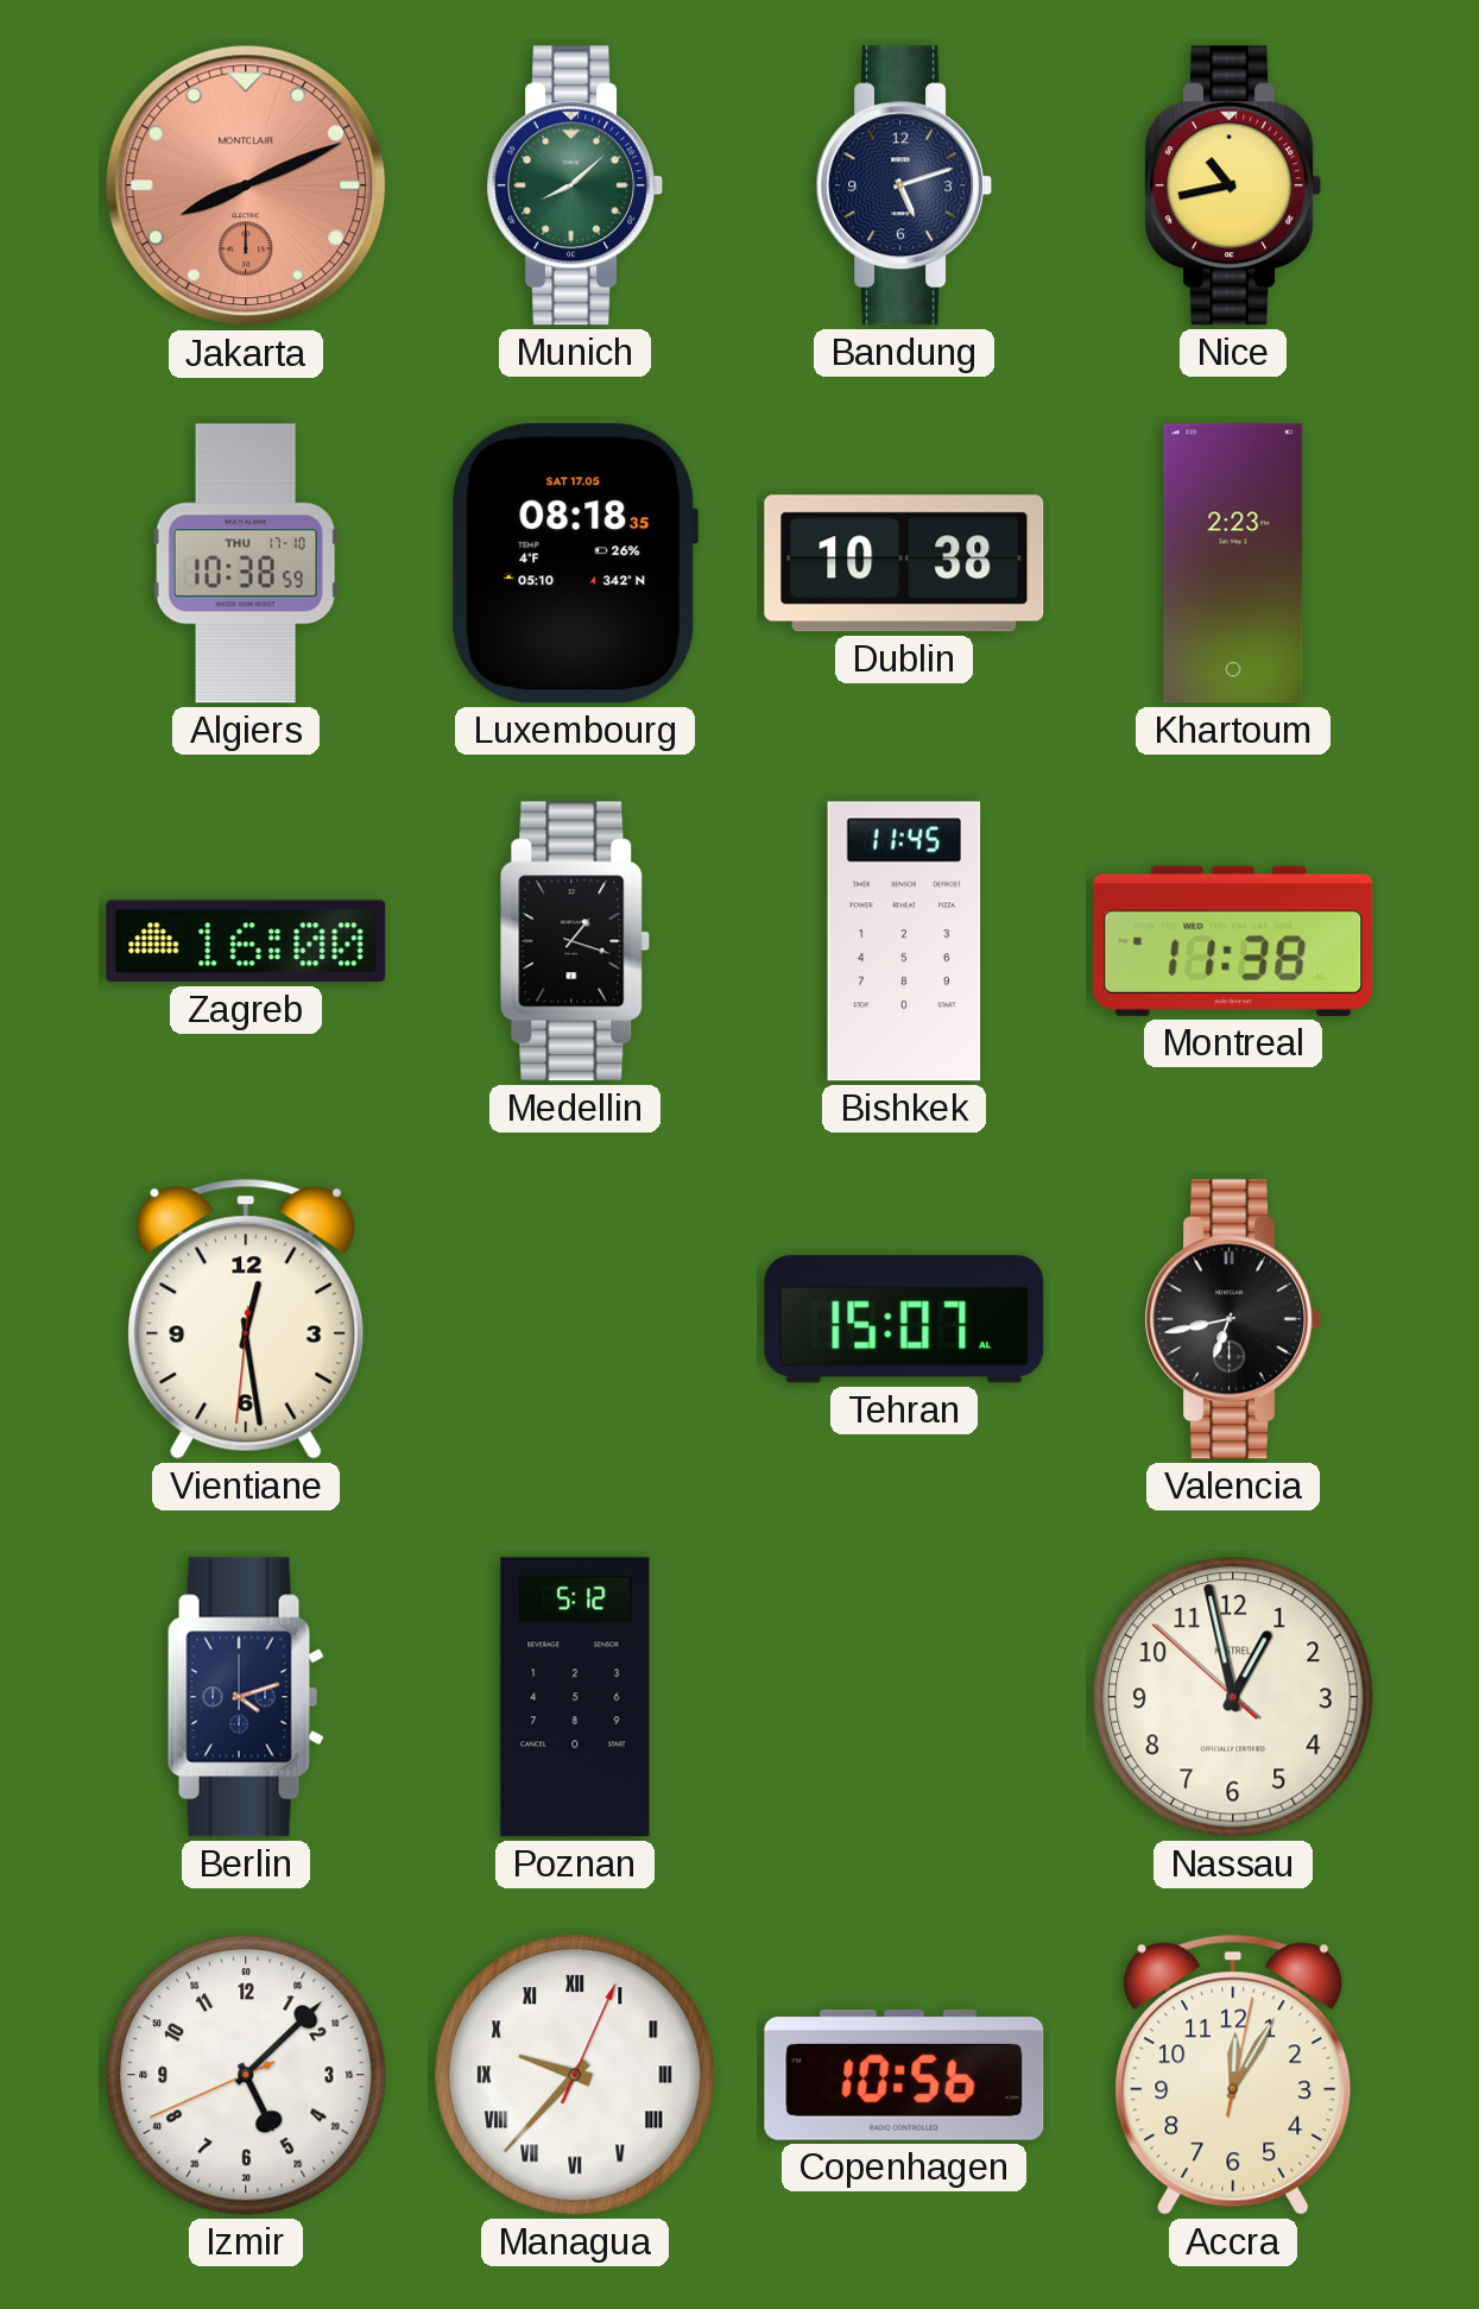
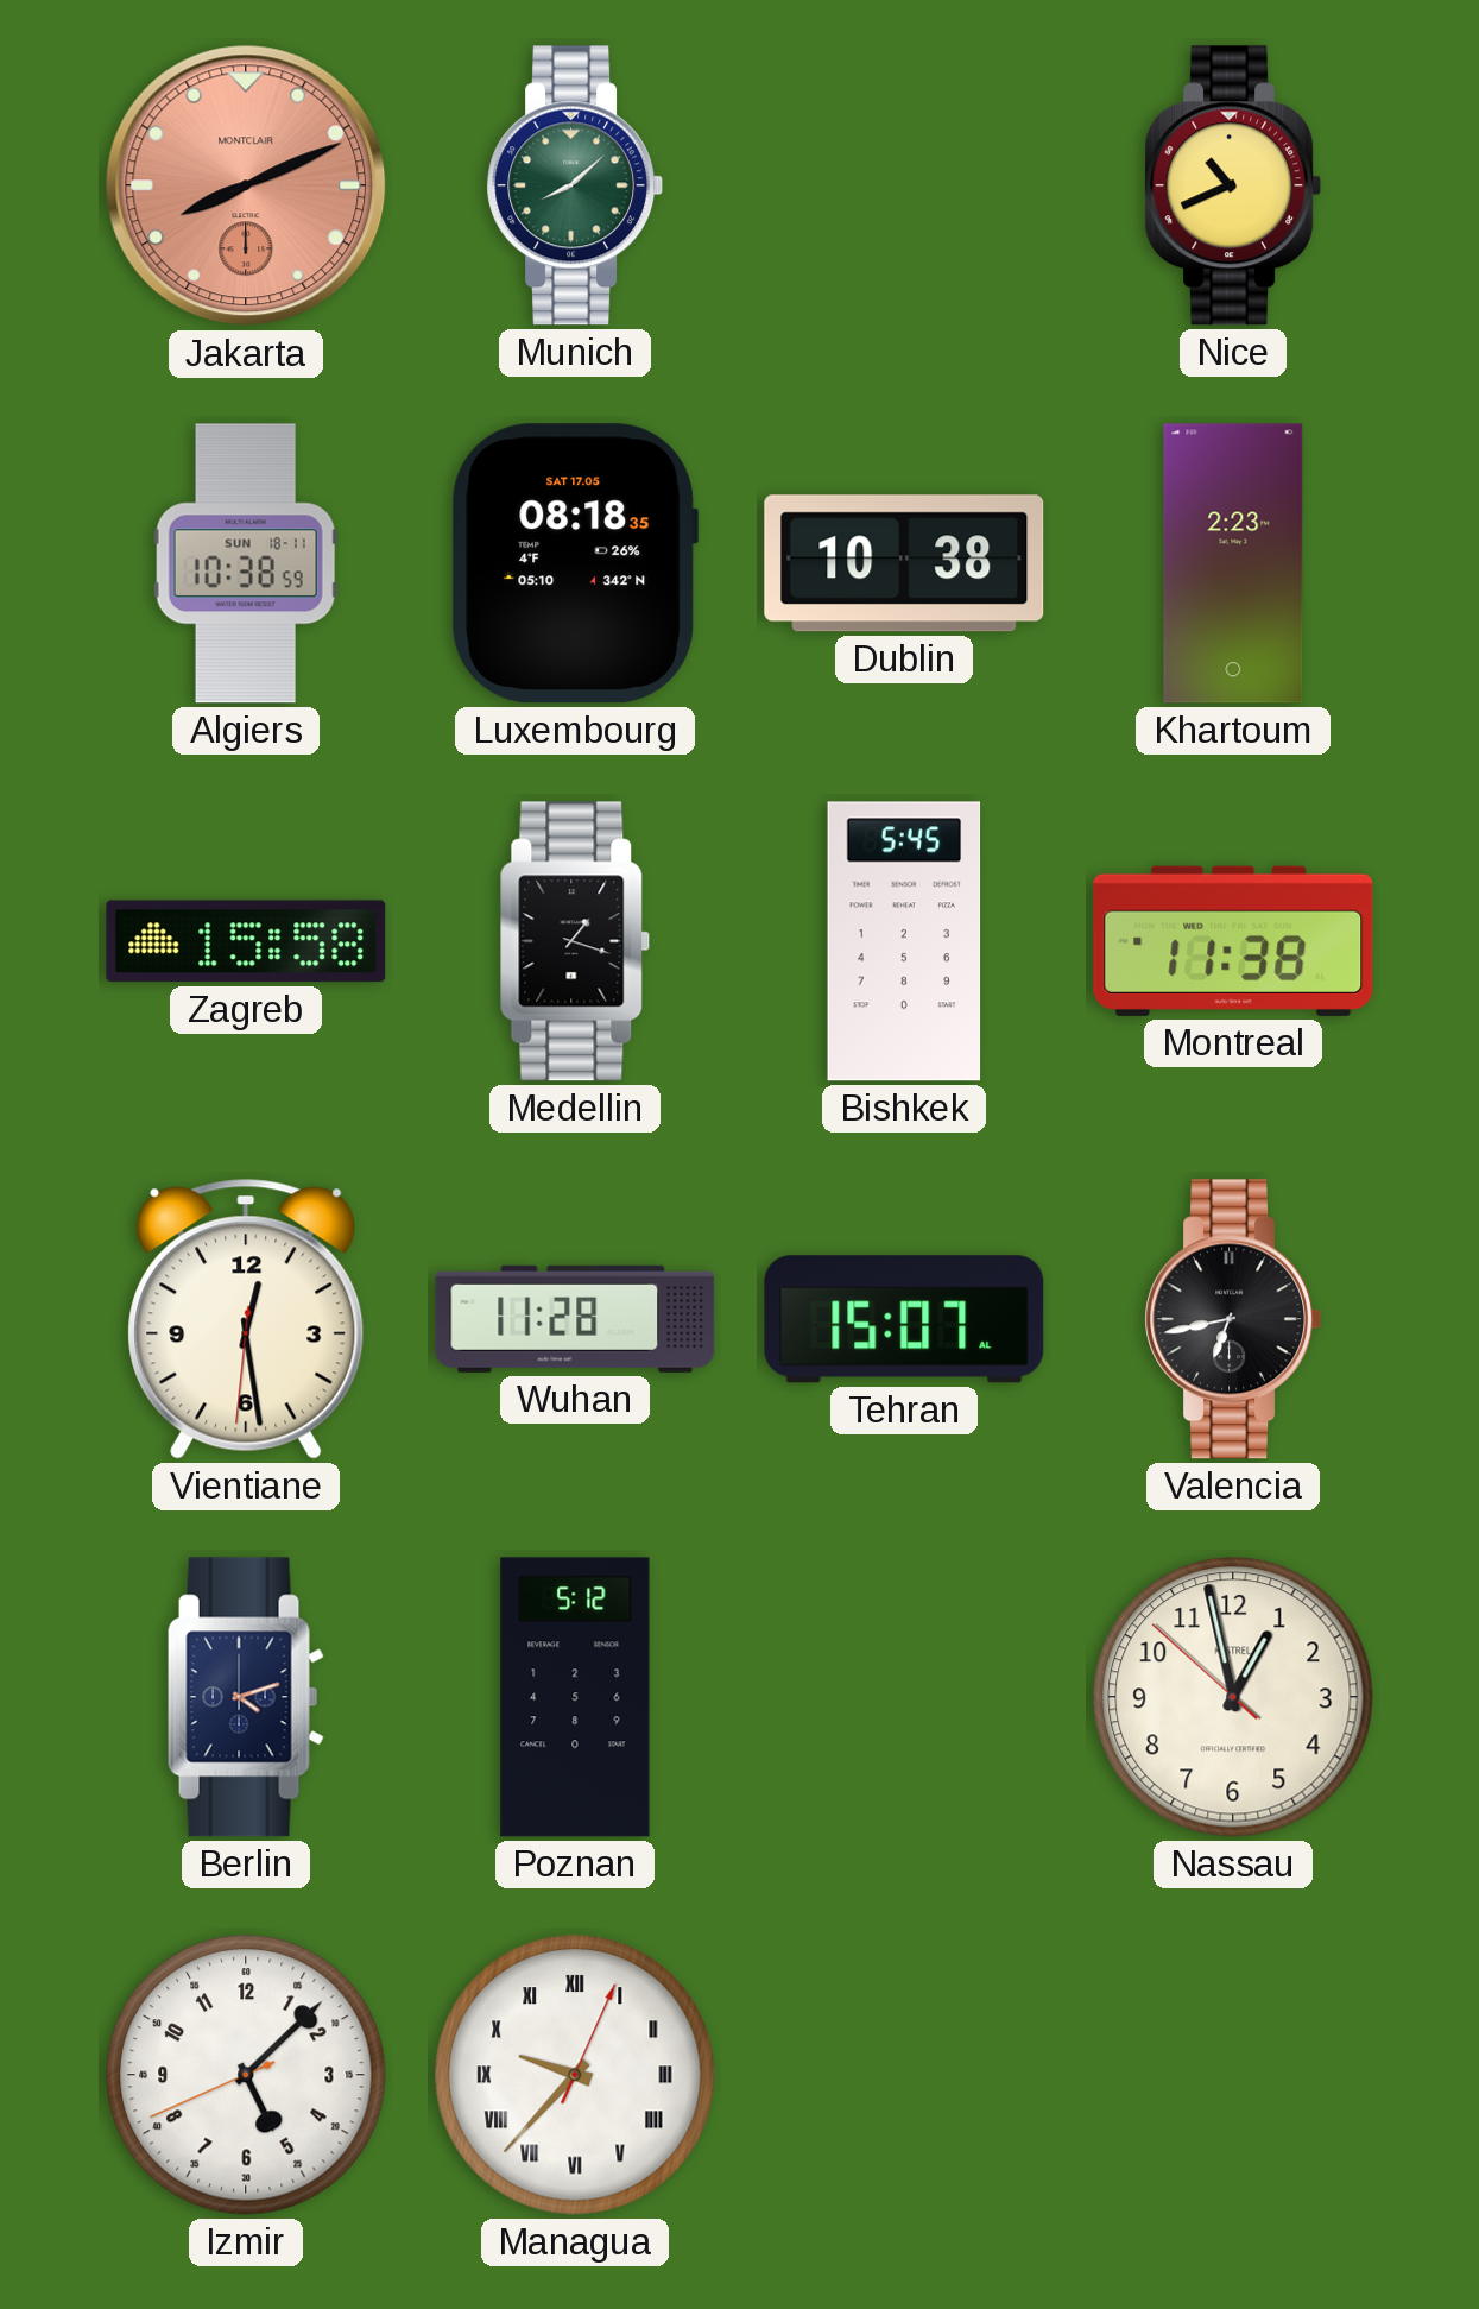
Bandung: 5:12 -> none
Nice: 10:43 -> 10:41
Algiers date: THU 17-10 -> SUN 18-11
Zagreb: 16:00 -> 15:58
Bishkek: 11:45 -> 5:45
Wuhan: none -> 11:28
Copenhagen: 10:56 -> none
Accra: 12:05 -> none
